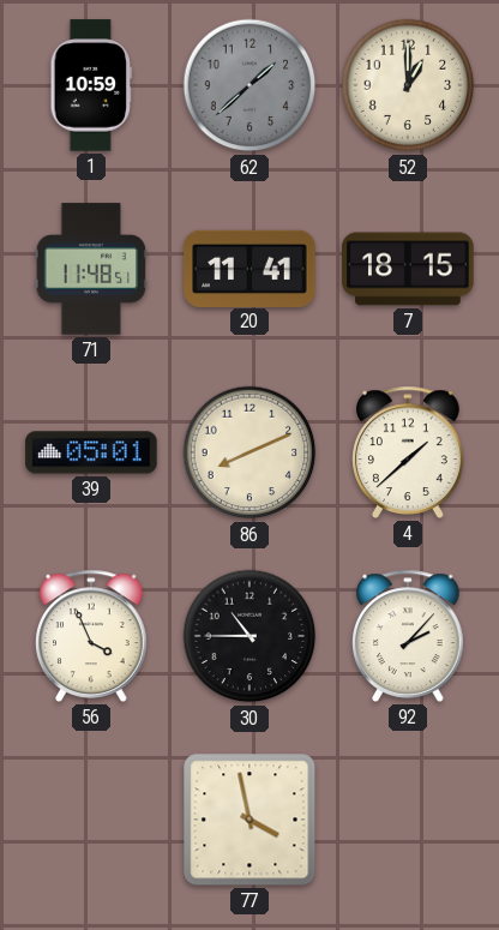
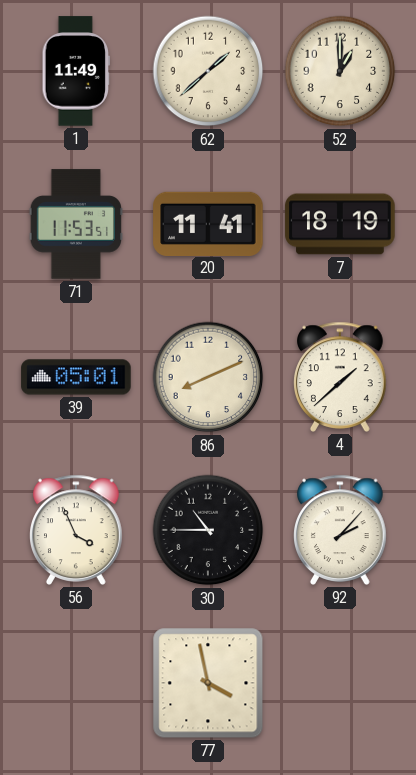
1: 10:59 -> 11:49
62 dial: grey -> cream
71: 11:48 -> 11:53
7: 18:15 -> 18:19
